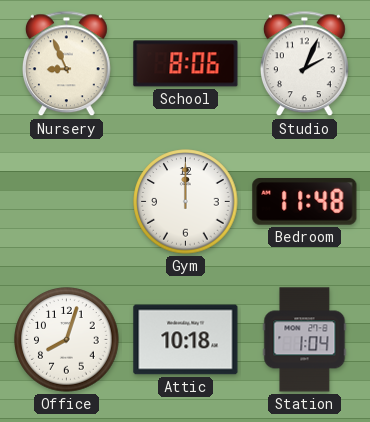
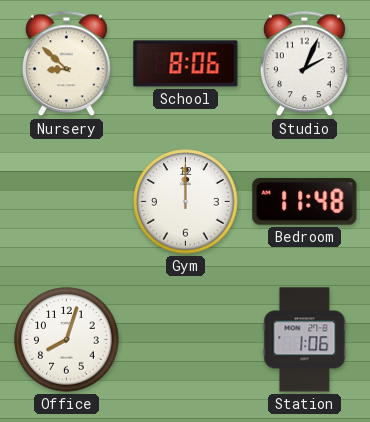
Nursery: 8:56 -> 8:52
Attic: 10:18 -> none
Station: 1:04 -> 1:06
